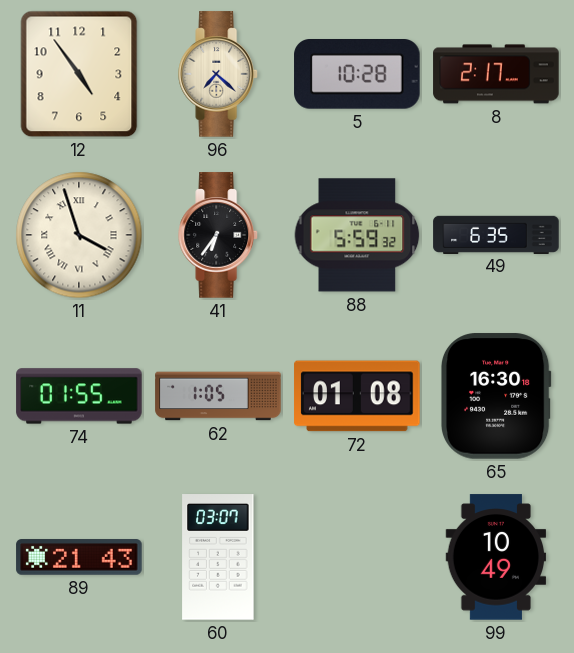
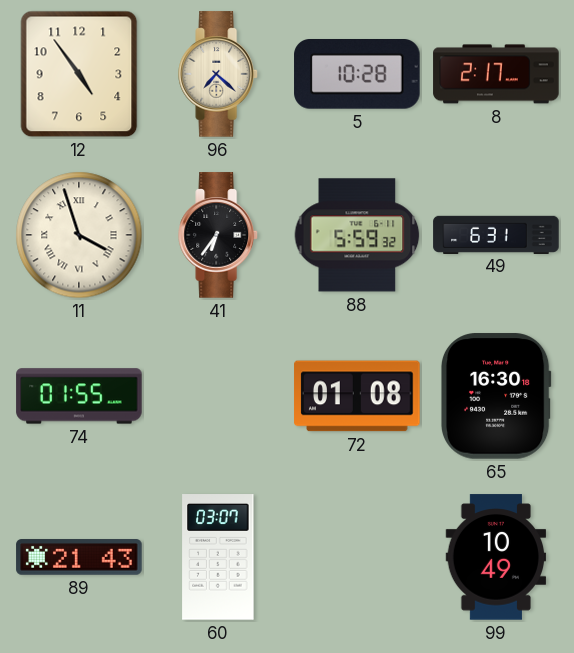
49: 6:35 -> 6:31
62: 1:05 -> none
